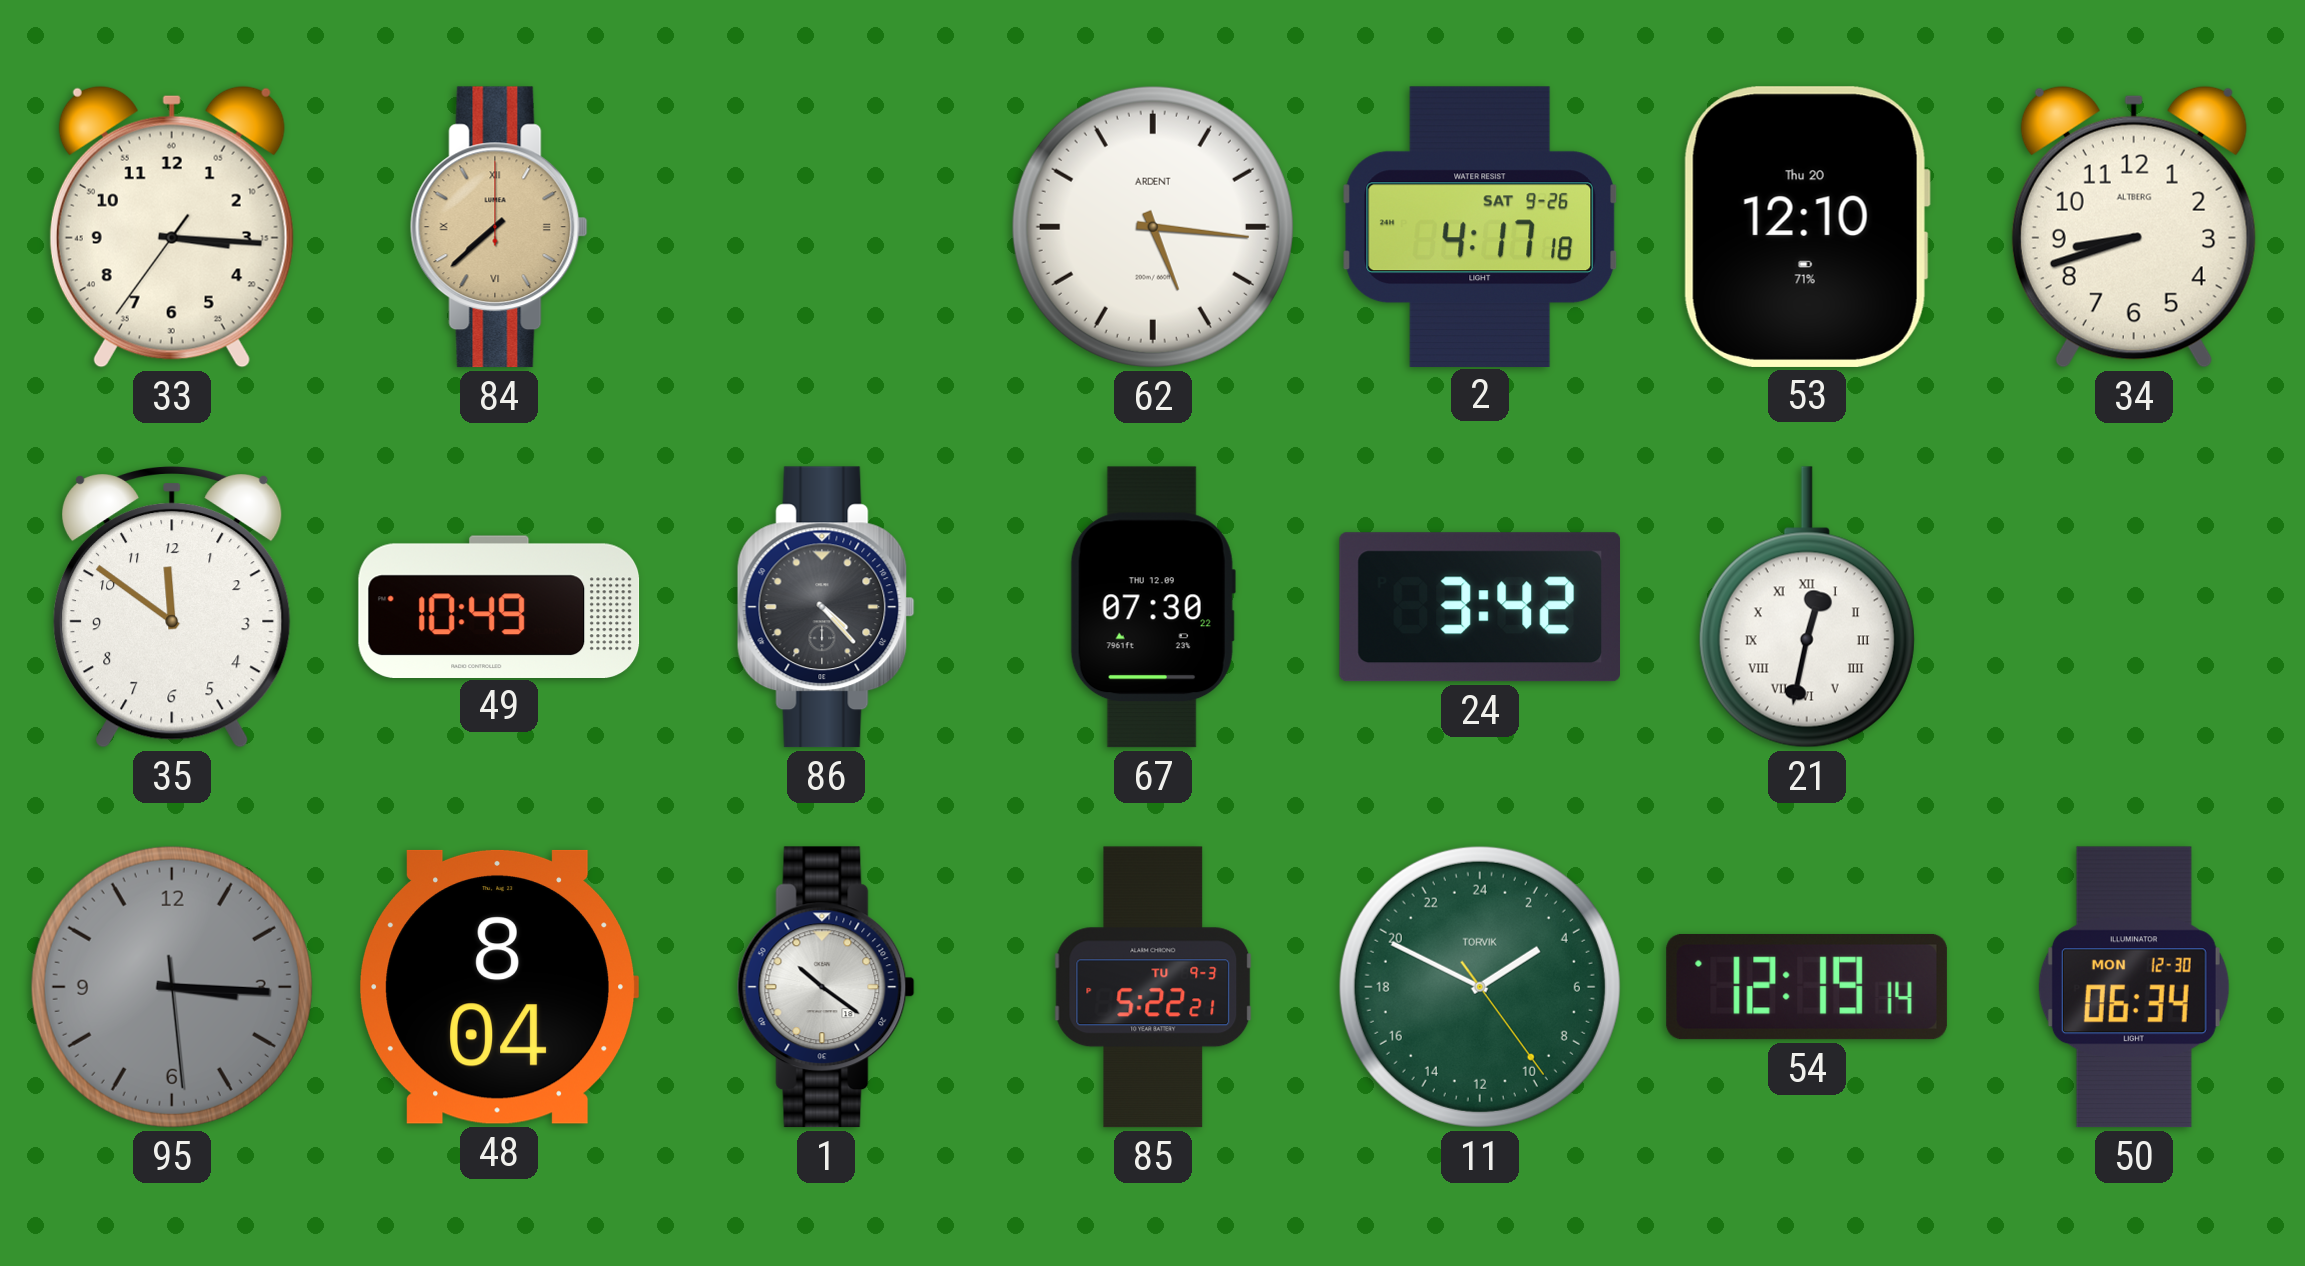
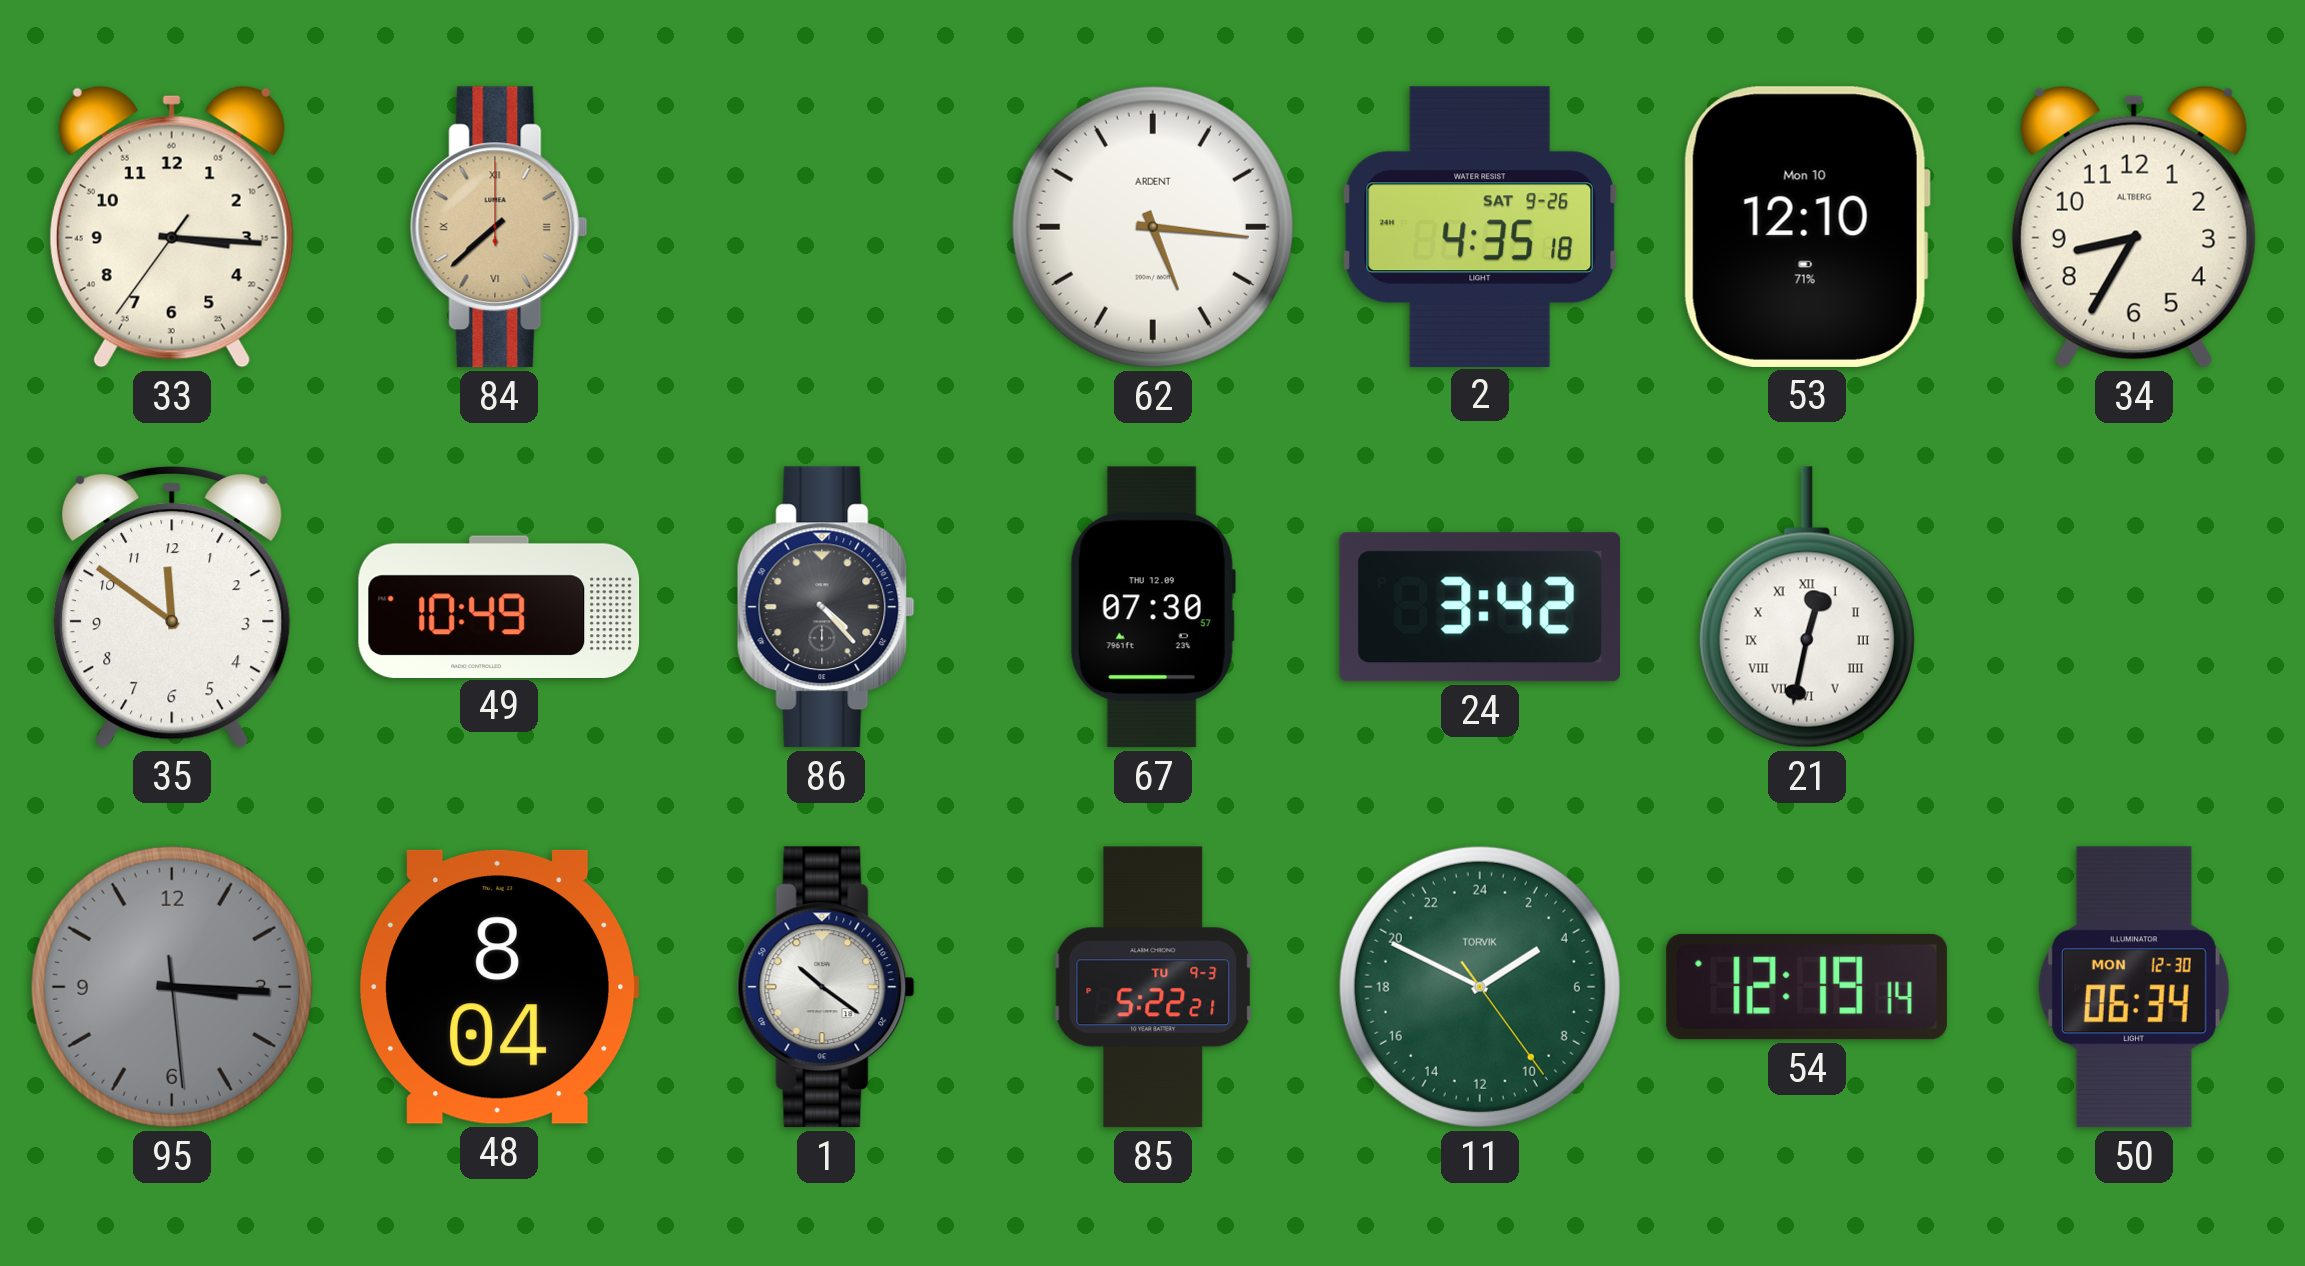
2: 4:17 -> 4:35
53 date: Thu 20 -> Mon 10
34: 8:42 -> 8:35
67: 07:30:22 -> 07:30:57
